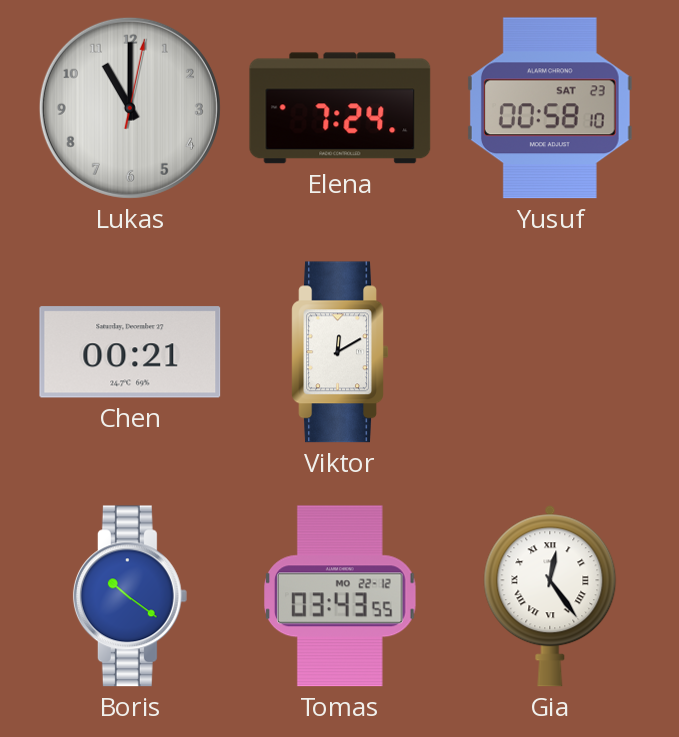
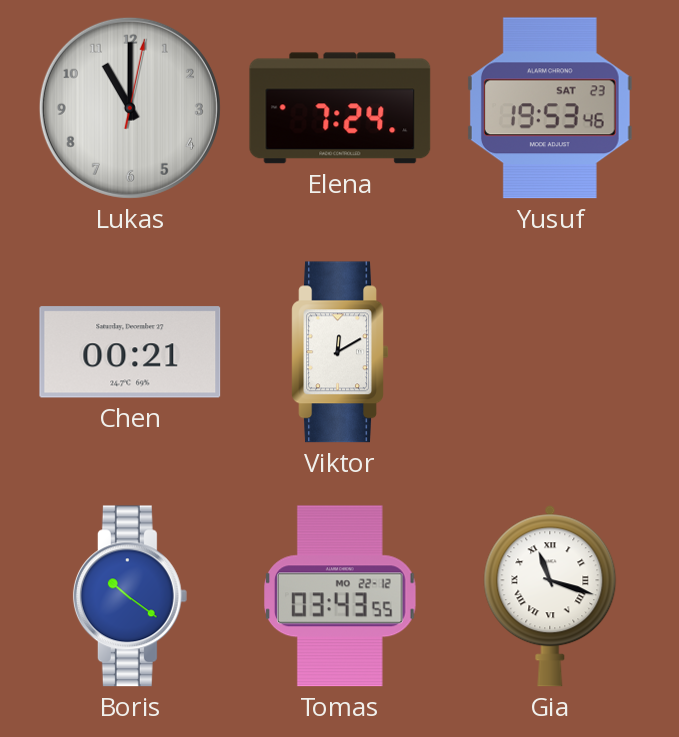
Yusuf: 00:58 -> 19:53
Gia: 12:24 -> 11:18
